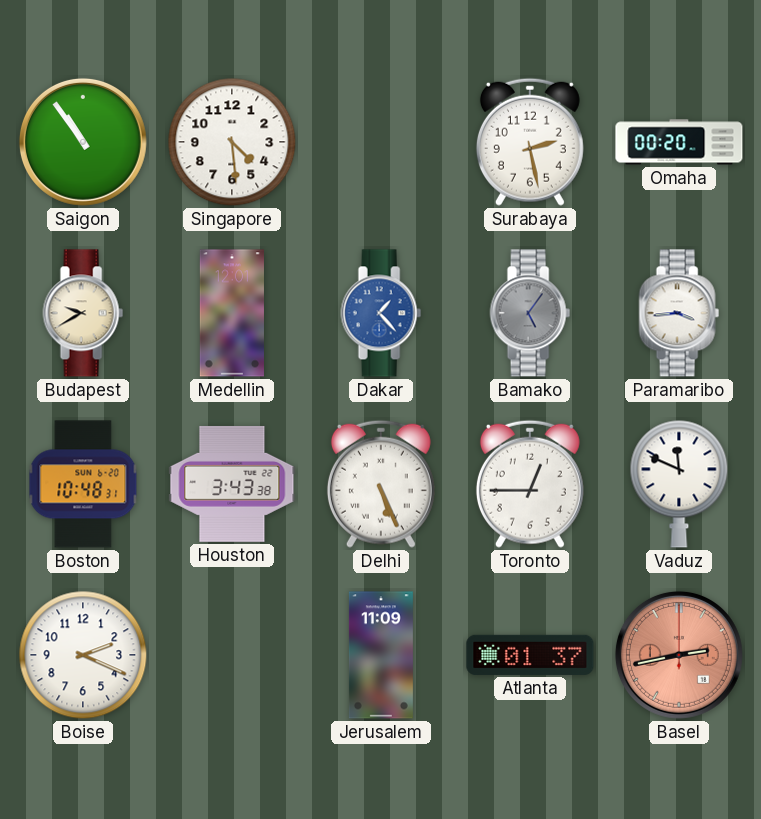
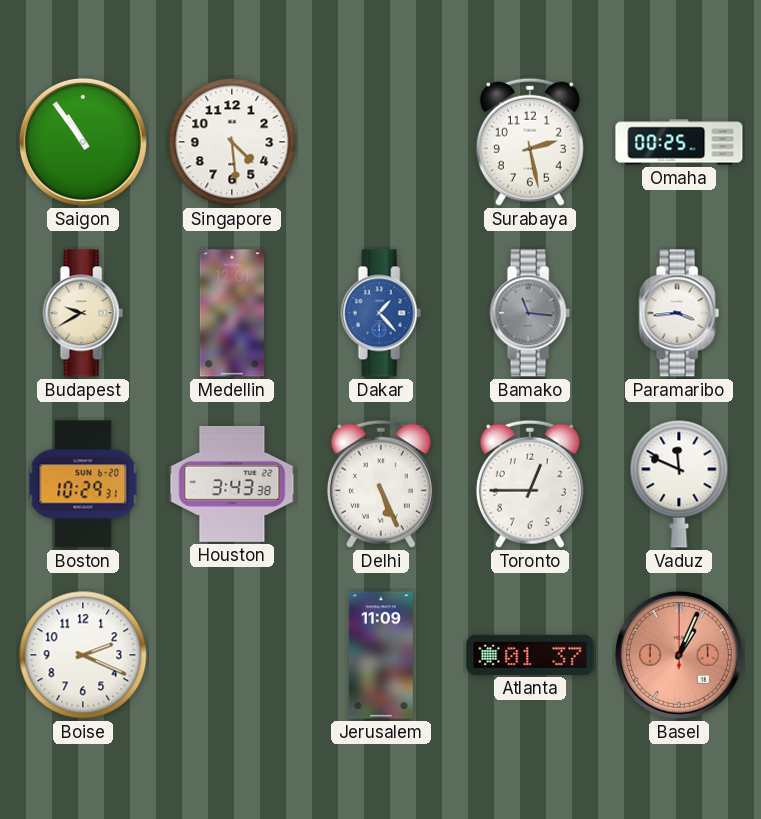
Omaha: 00:20 -> 00:25
Bamako: 5:06 -> 11:16
Boston: 10:48 -> 10:29
Basel: 2:43 -> 1:04
